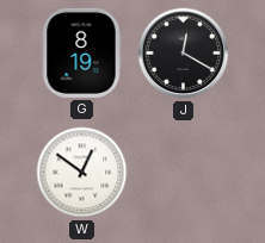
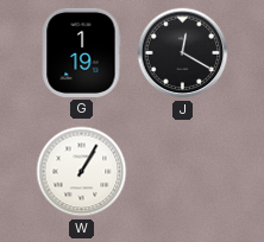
G: 8:19 -> 1:19
W: 12:51 -> 1:05
